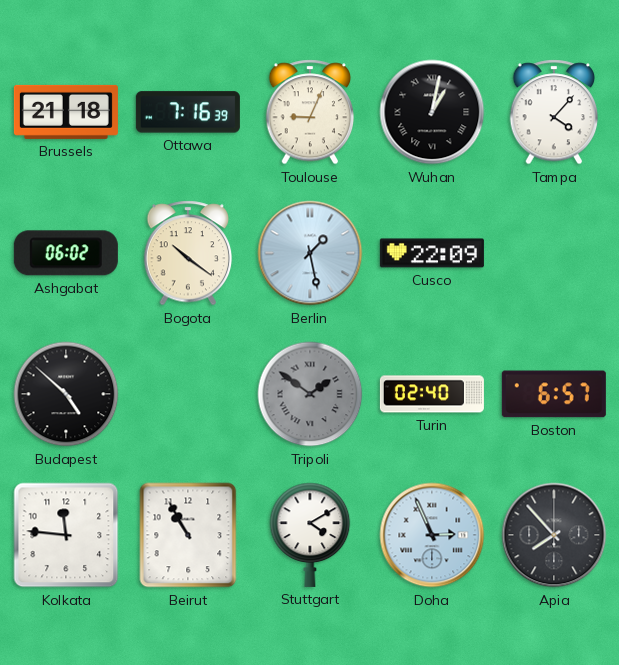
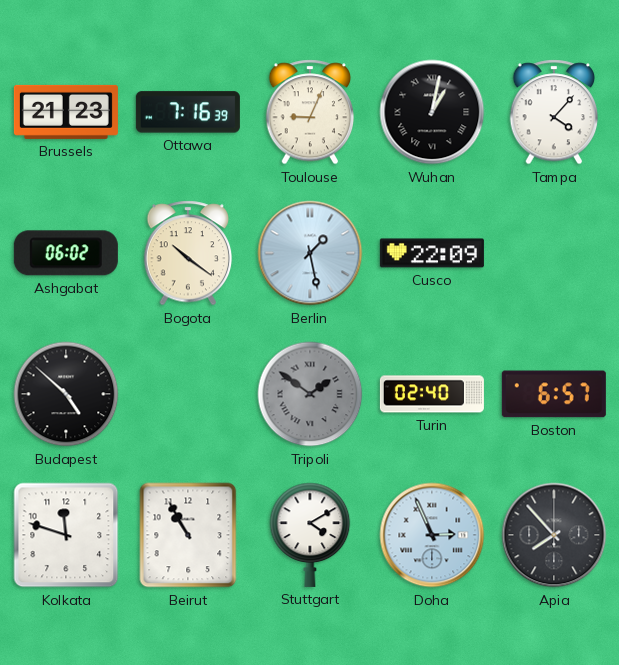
Brussels: 21:18 -> 21:23
Kolkata: 11:46 -> 11:48
